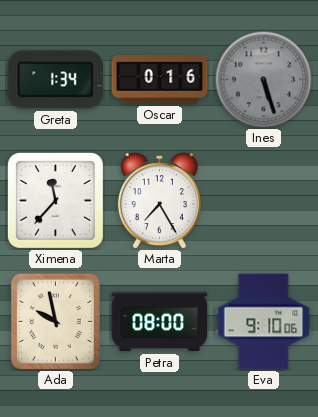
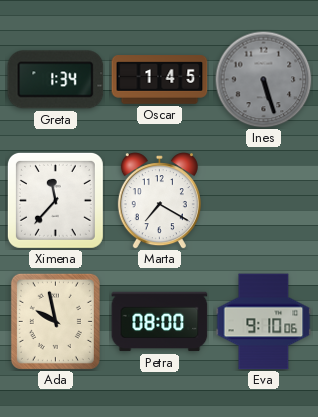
Oscar: 0:16 -> 1:45
Marta: 7:25 -> 7:20
